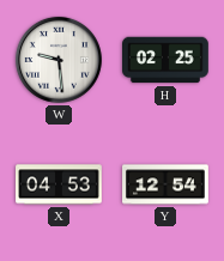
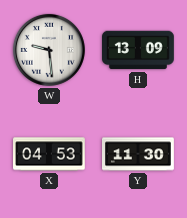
H: 02:25 -> 13:09
Y: 12:54 -> 11:30
